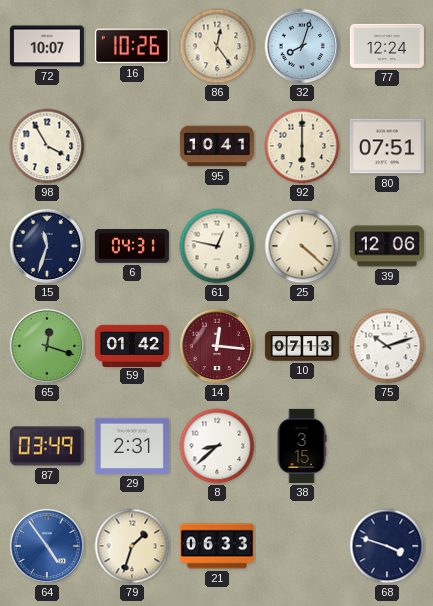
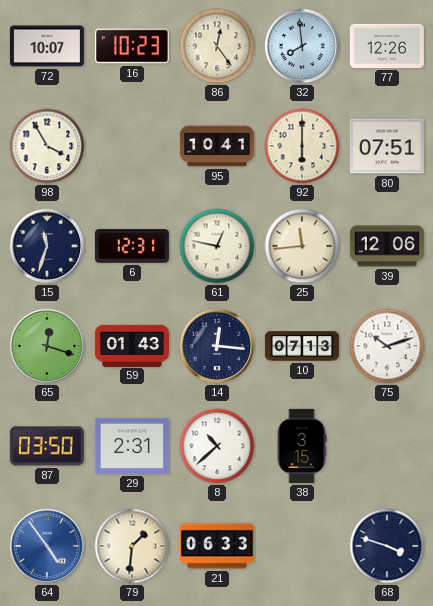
16: 10:26 -> 10:23
32: 8:03 -> 7:59
77: 12:24 -> 12:26
6: 04:31 -> 12:31
25: 4:22 -> 11:44
59: 01:42 -> 01:43
14 dial: burgundy -> navy
87: 03:49 -> 03:50
8: 8:38 -> 10:38
79: 1:33 -> 1:31
